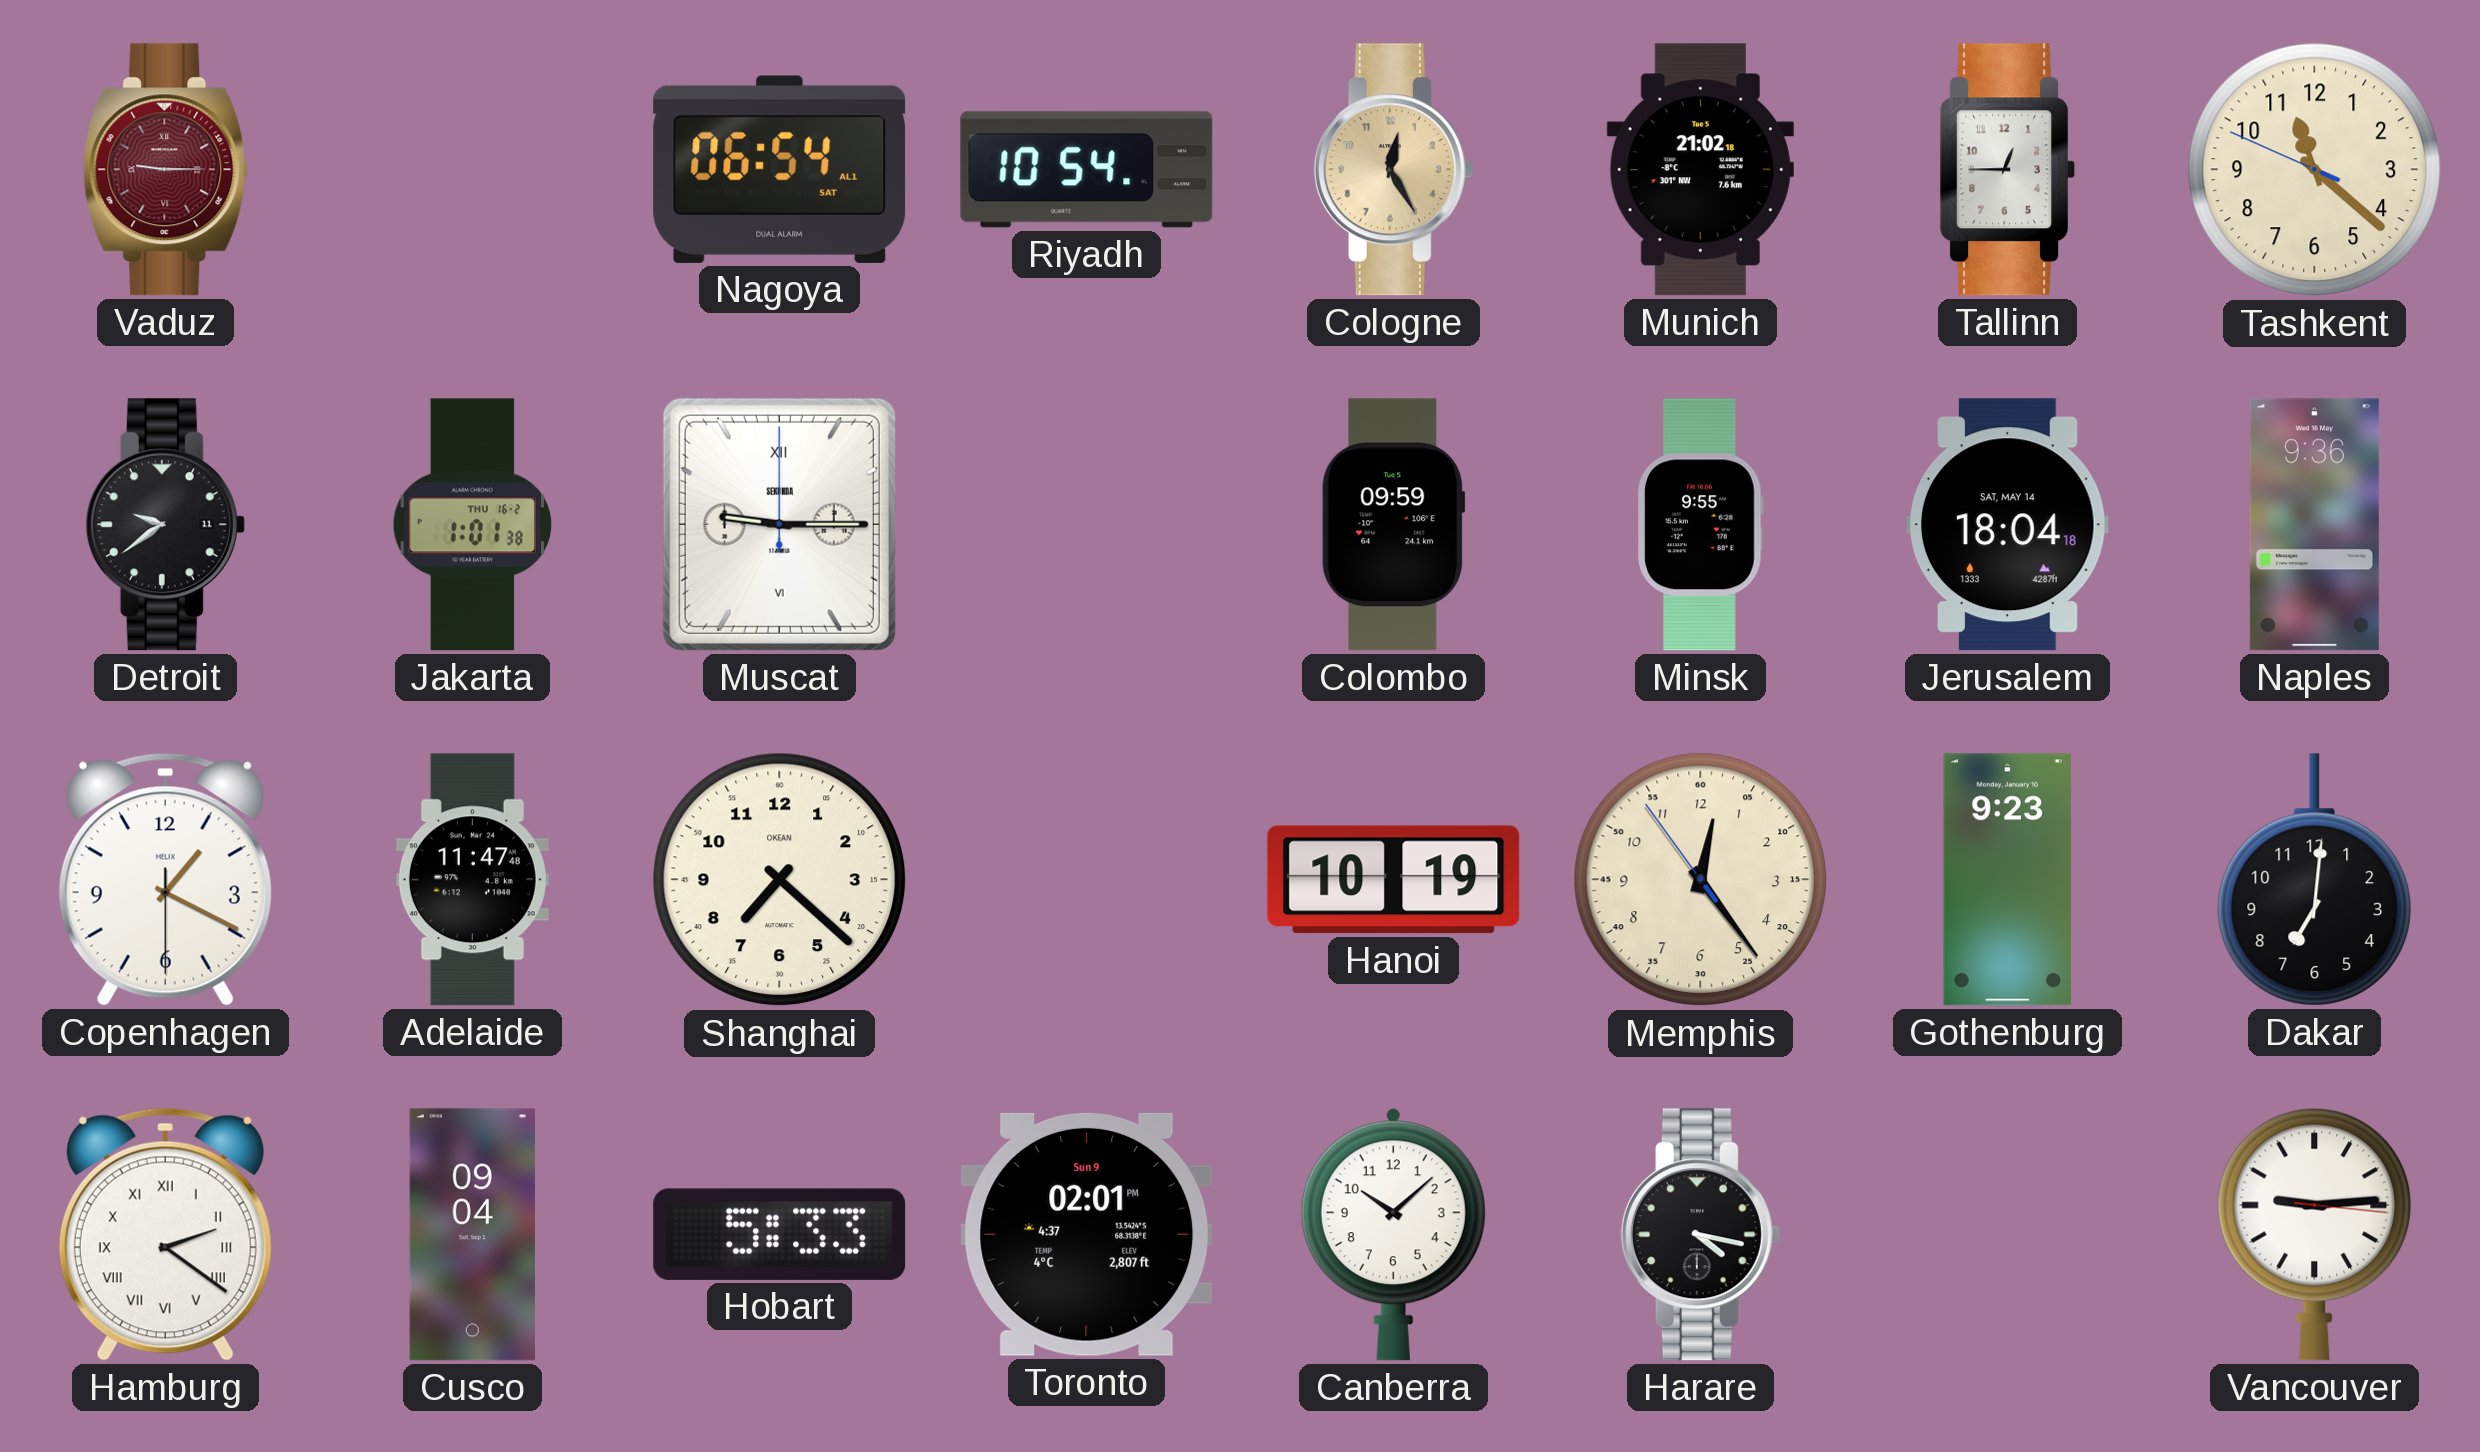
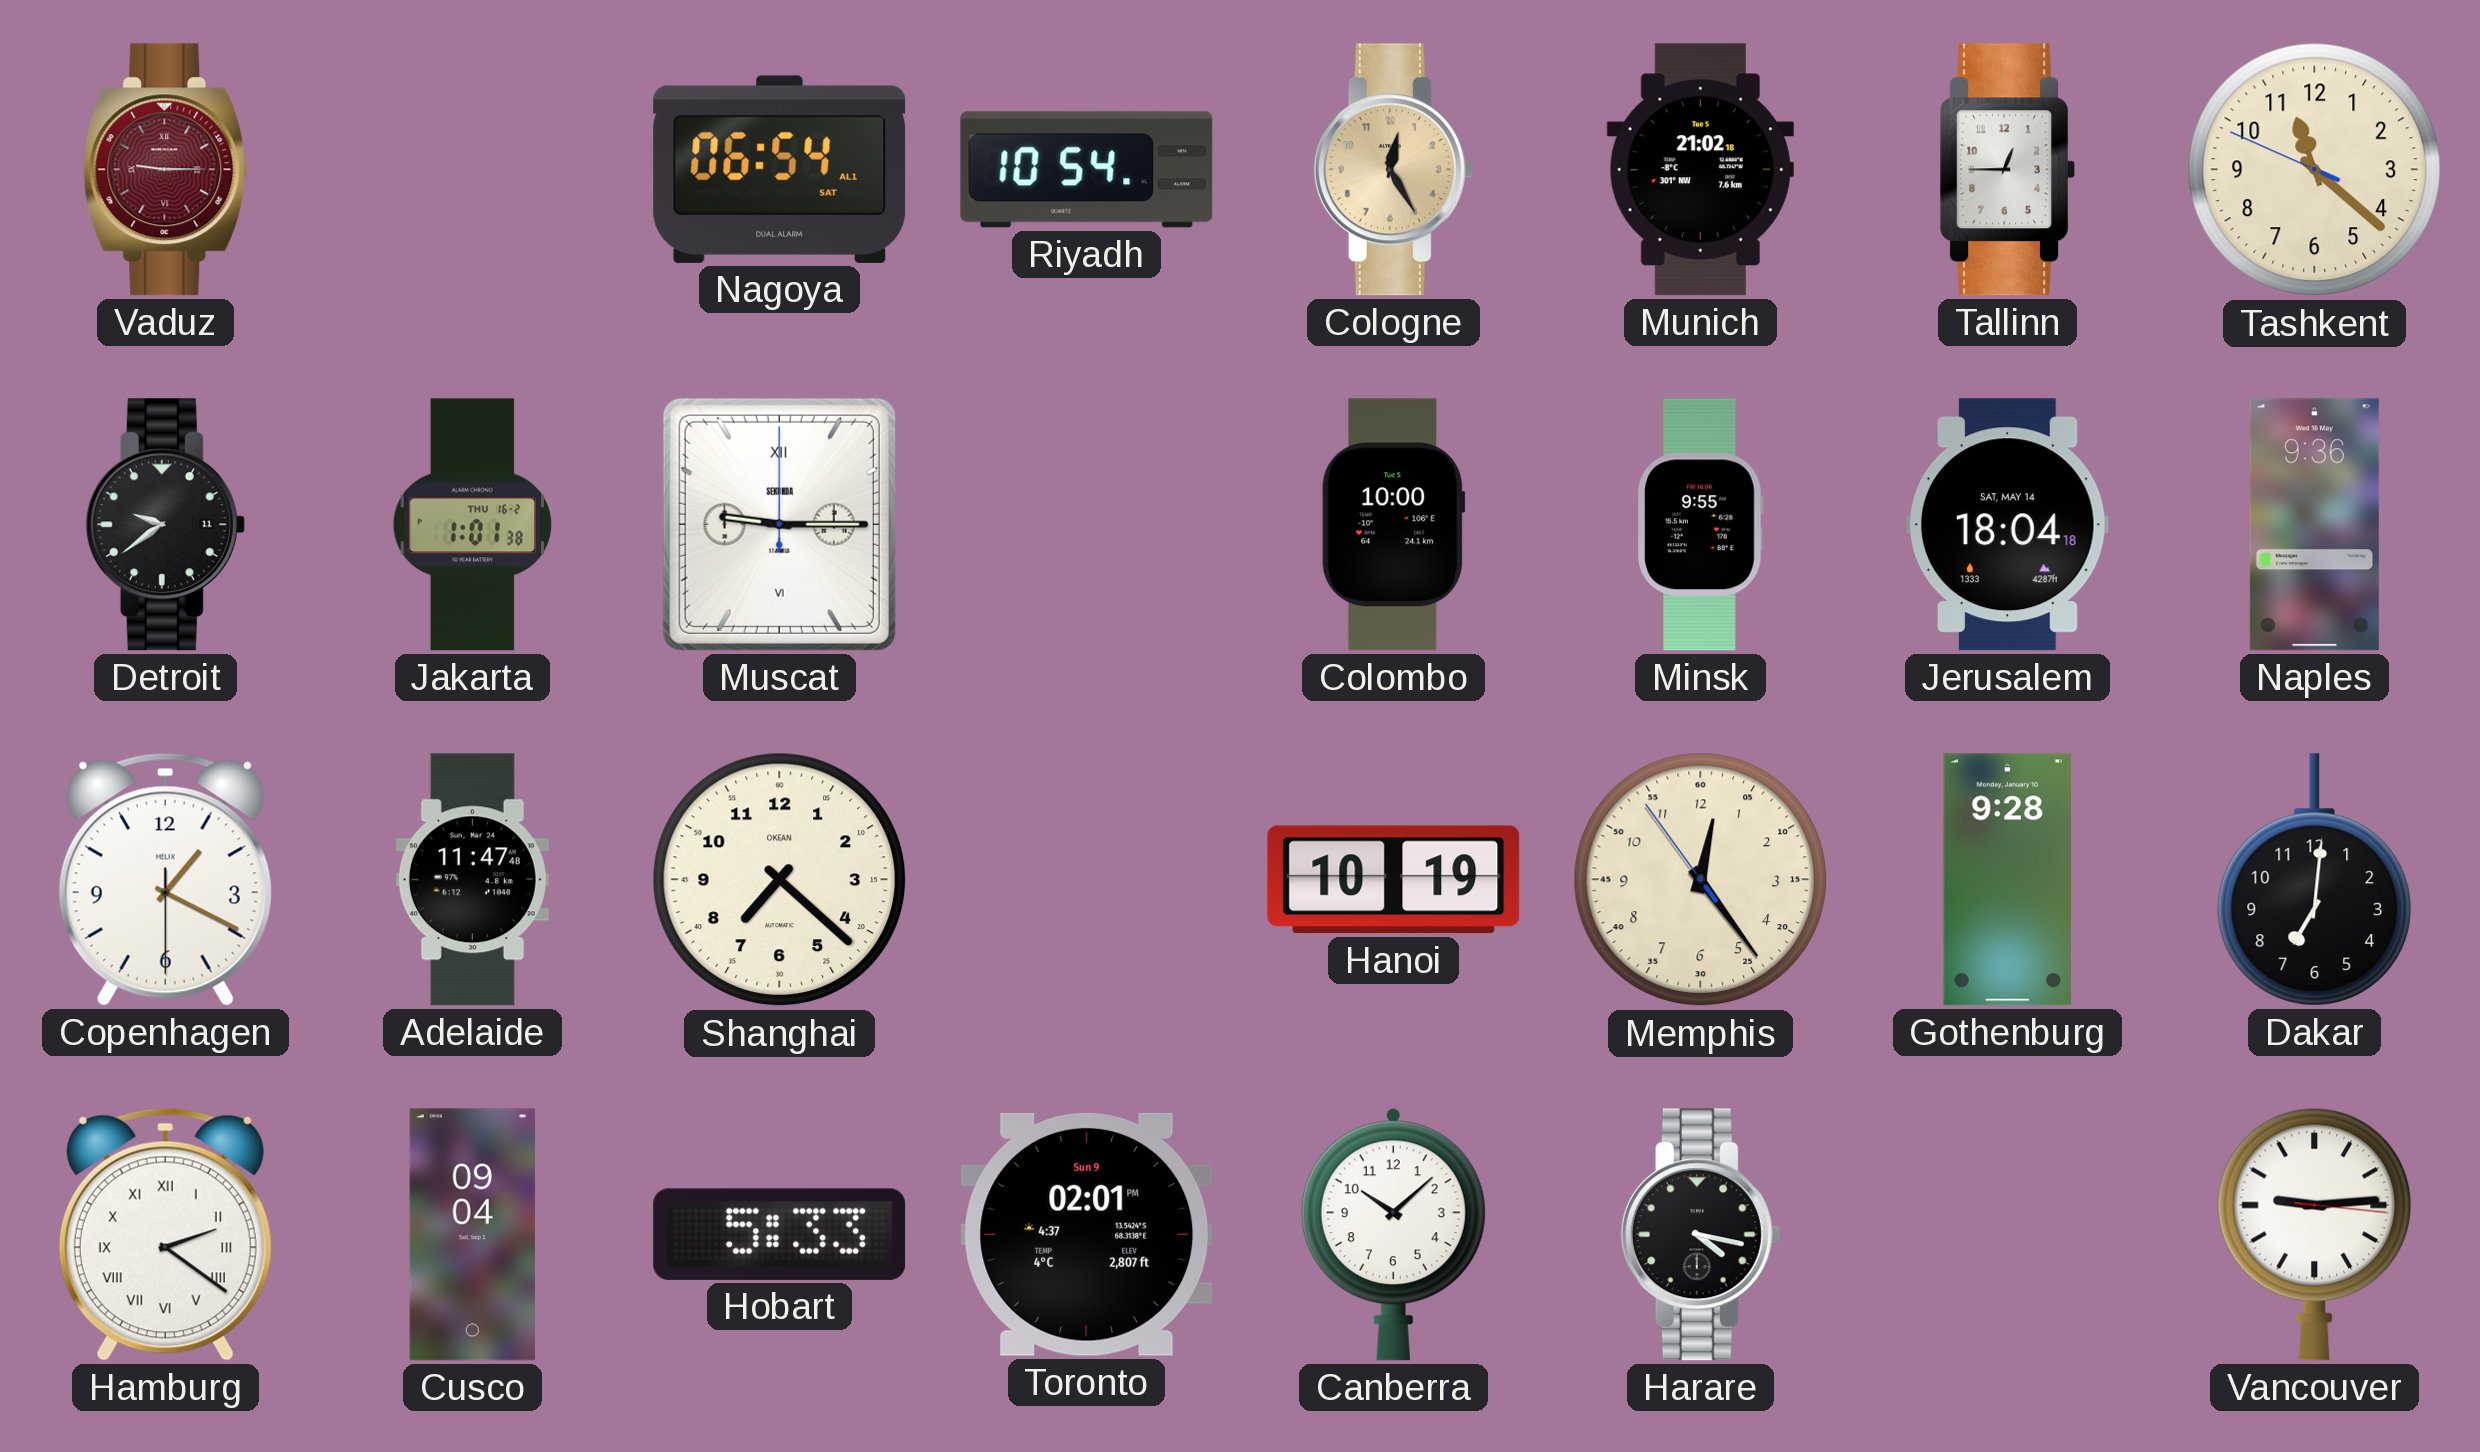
Colombo: 09:59 -> 10:00
Gothenburg: 9:23 -> 9:28
